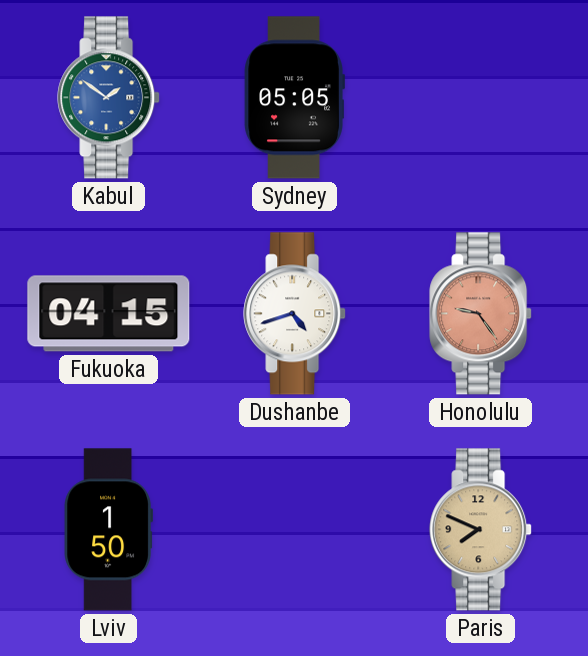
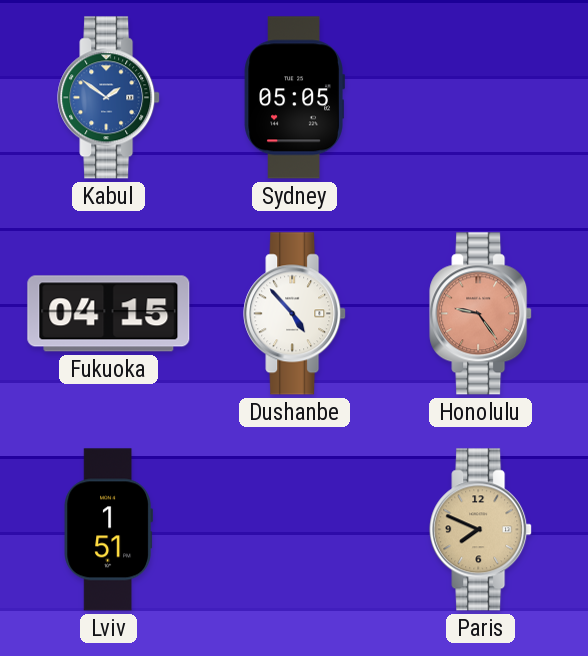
Dushanbe: 4:42 -> 4:53
Lviv: 1:50 -> 1:51
